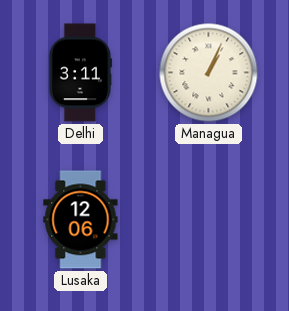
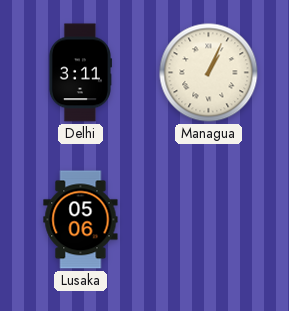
Lusaka: 12:06 -> 05:06
